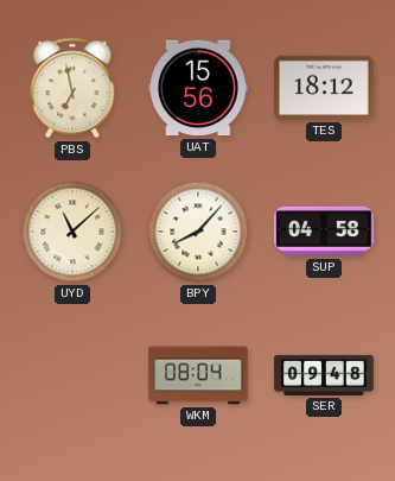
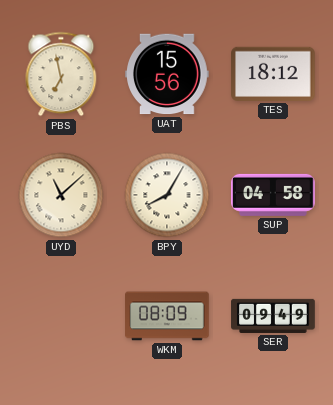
BPY: 8:07 -> 8:05
WKM: 08:04 -> 08:09
SER: 09:48 -> 09:49
